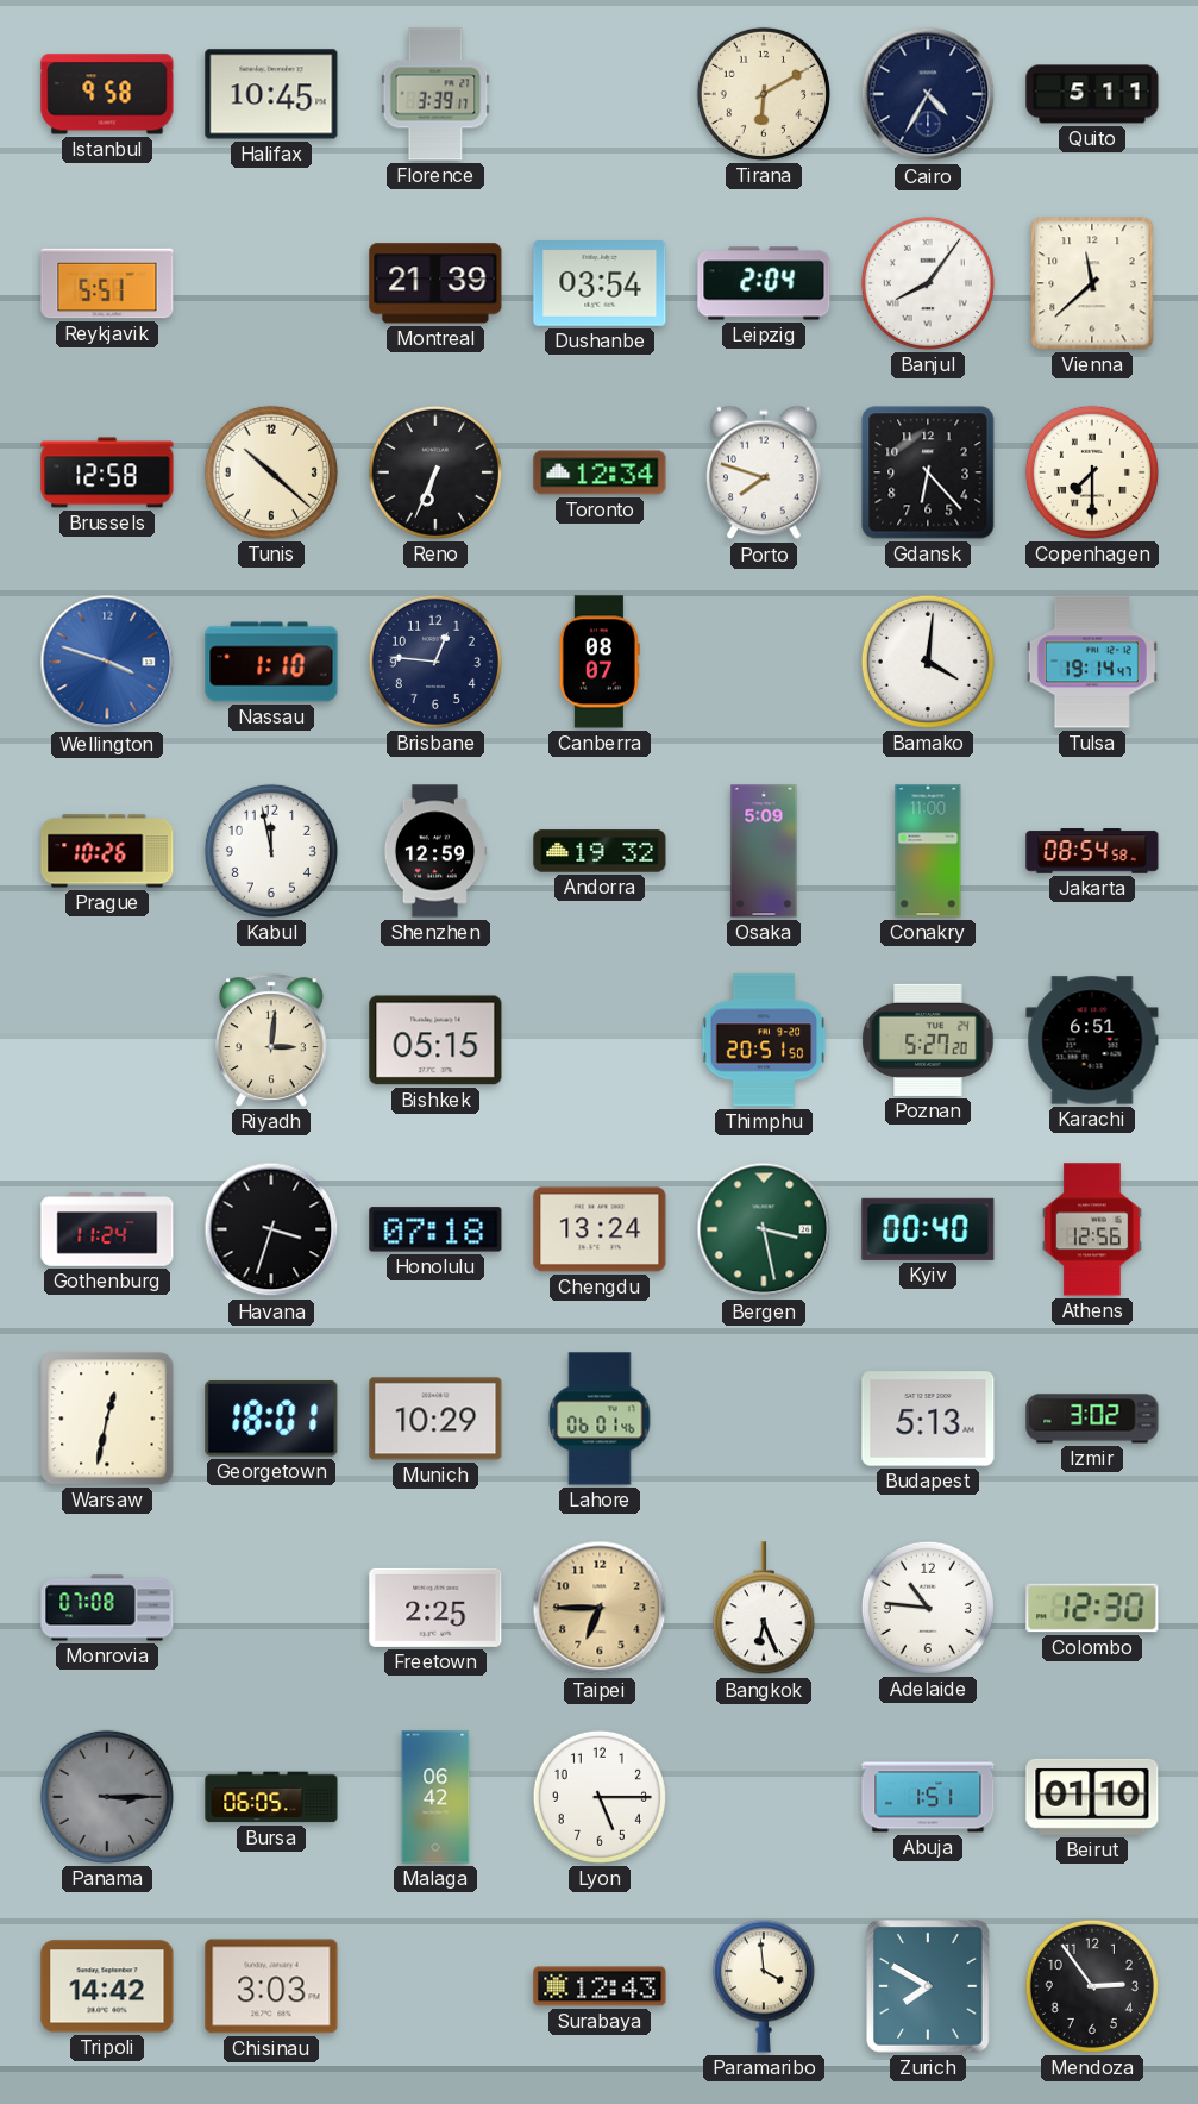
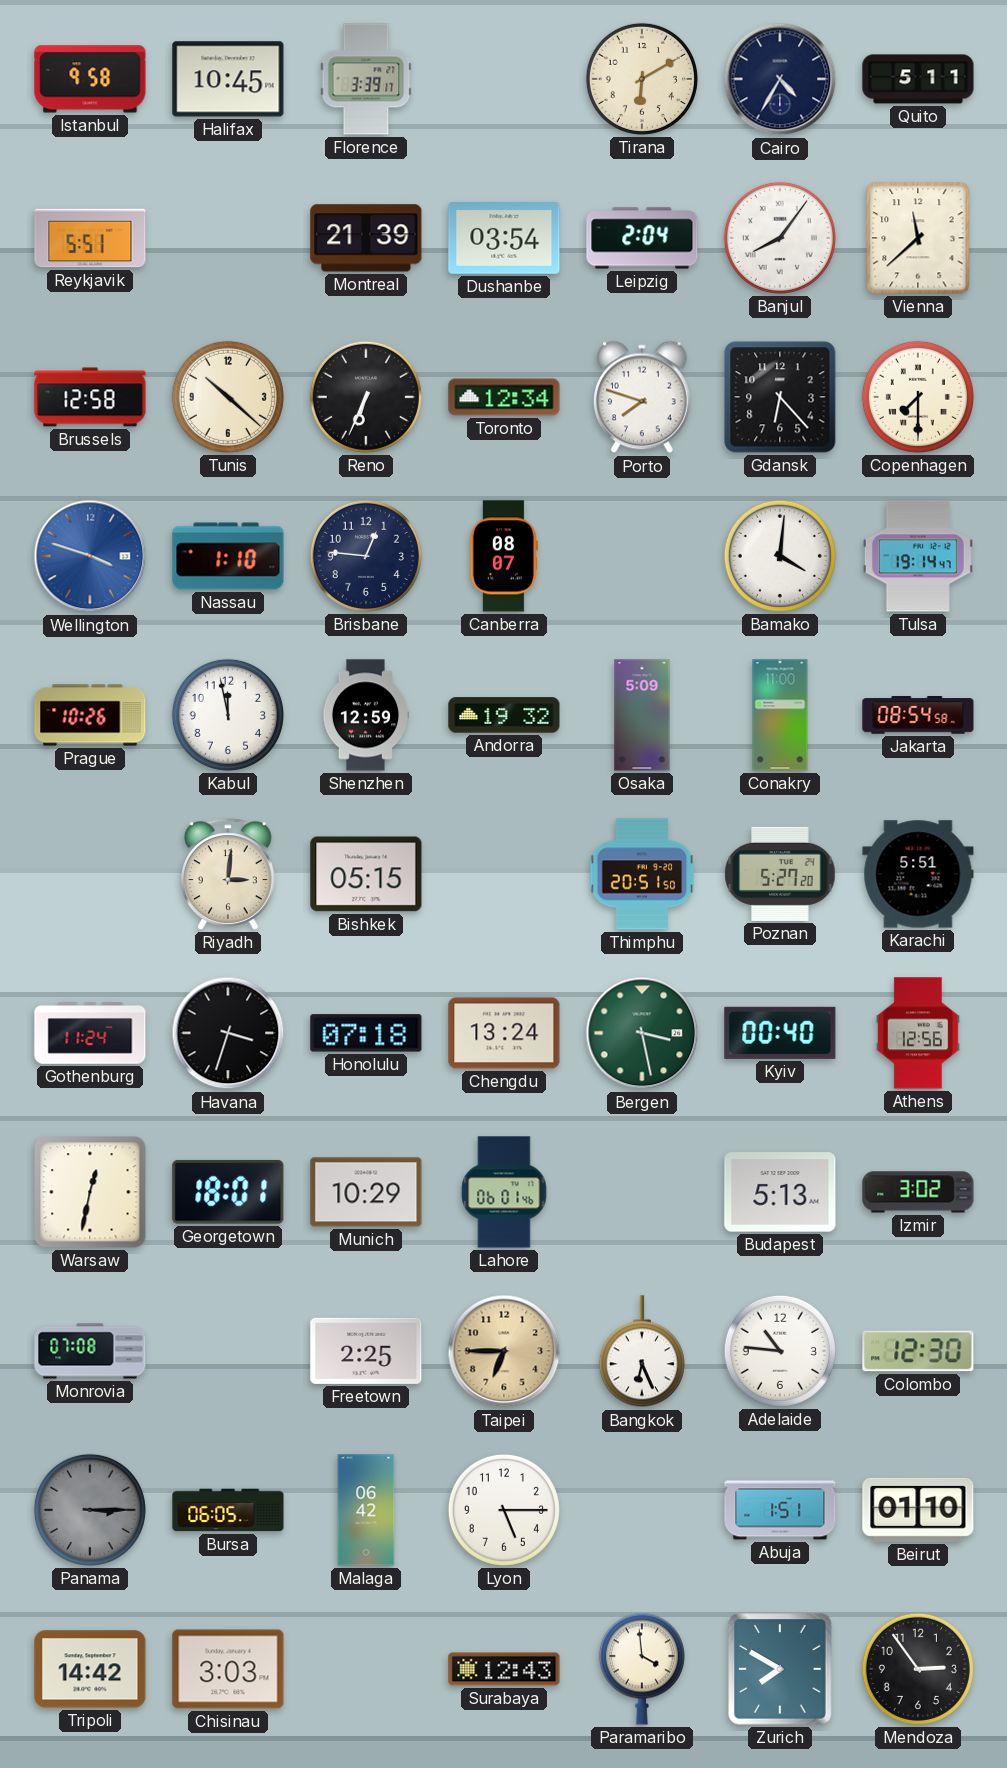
Karachi: 6:51 -> 5:51
